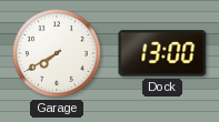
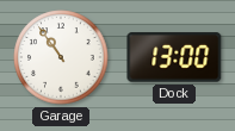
Garage: 7:40 -> 10:54
